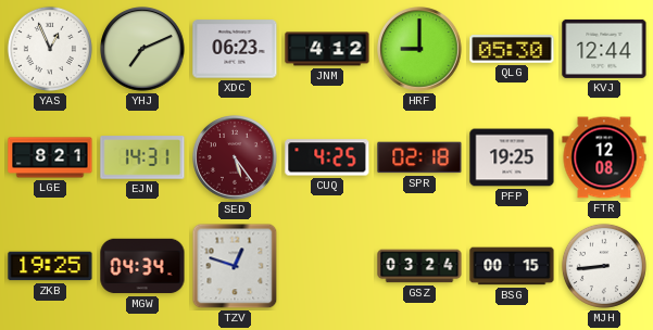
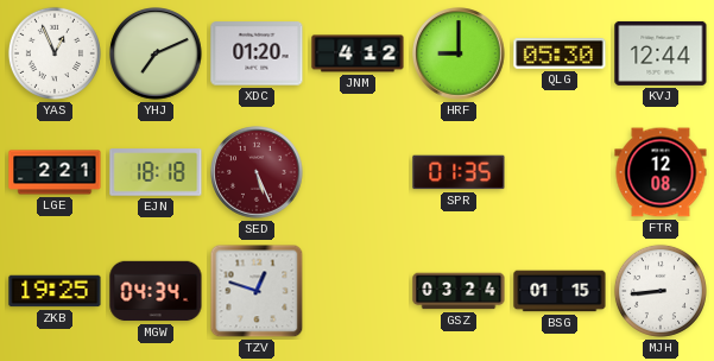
XDC: 06:23 -> 01:20
LGE: 8:21 -> 2:21
EJN: 14:31 -> 18:18
SED: 5:24 -> 5:26
CUQ: 4:25 -> none
SPR: 02:18 -> 01:35
PFP: 19:25 -> none
BSG: 00:15 -> 01:15
